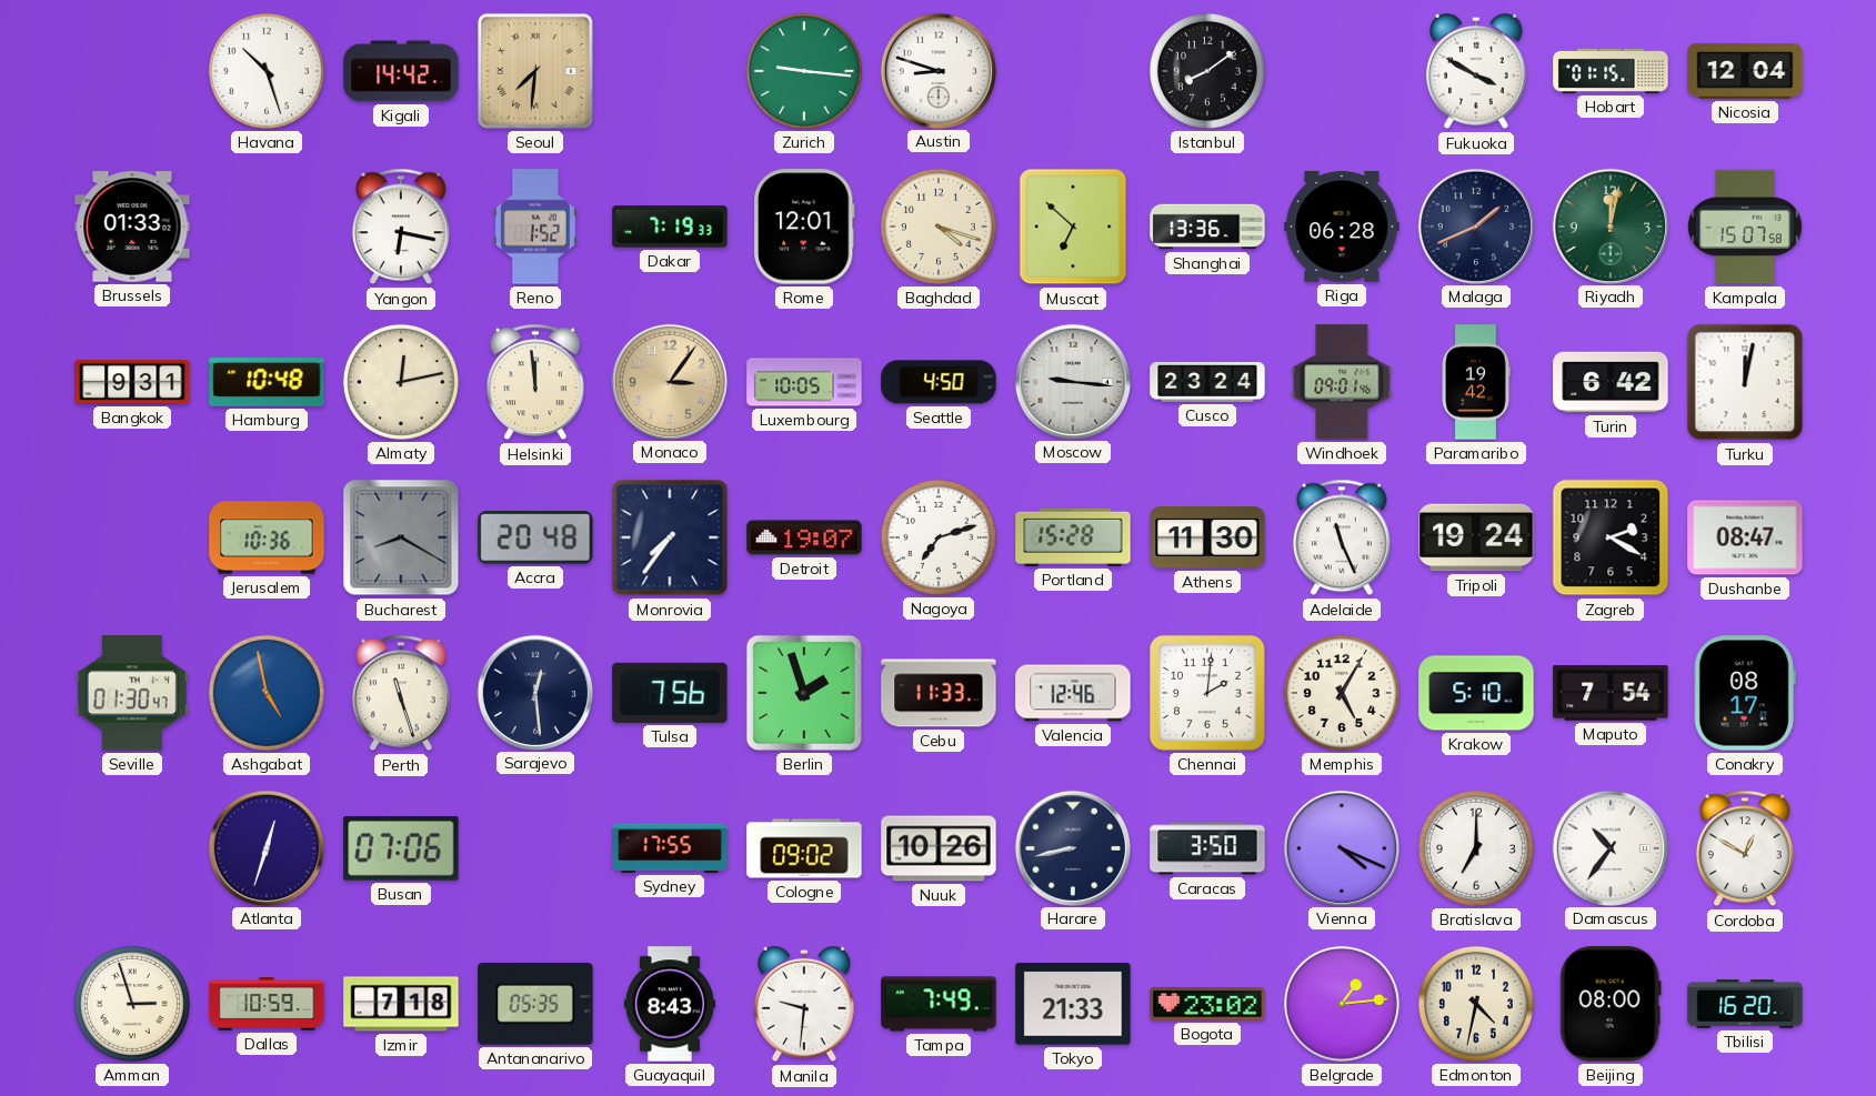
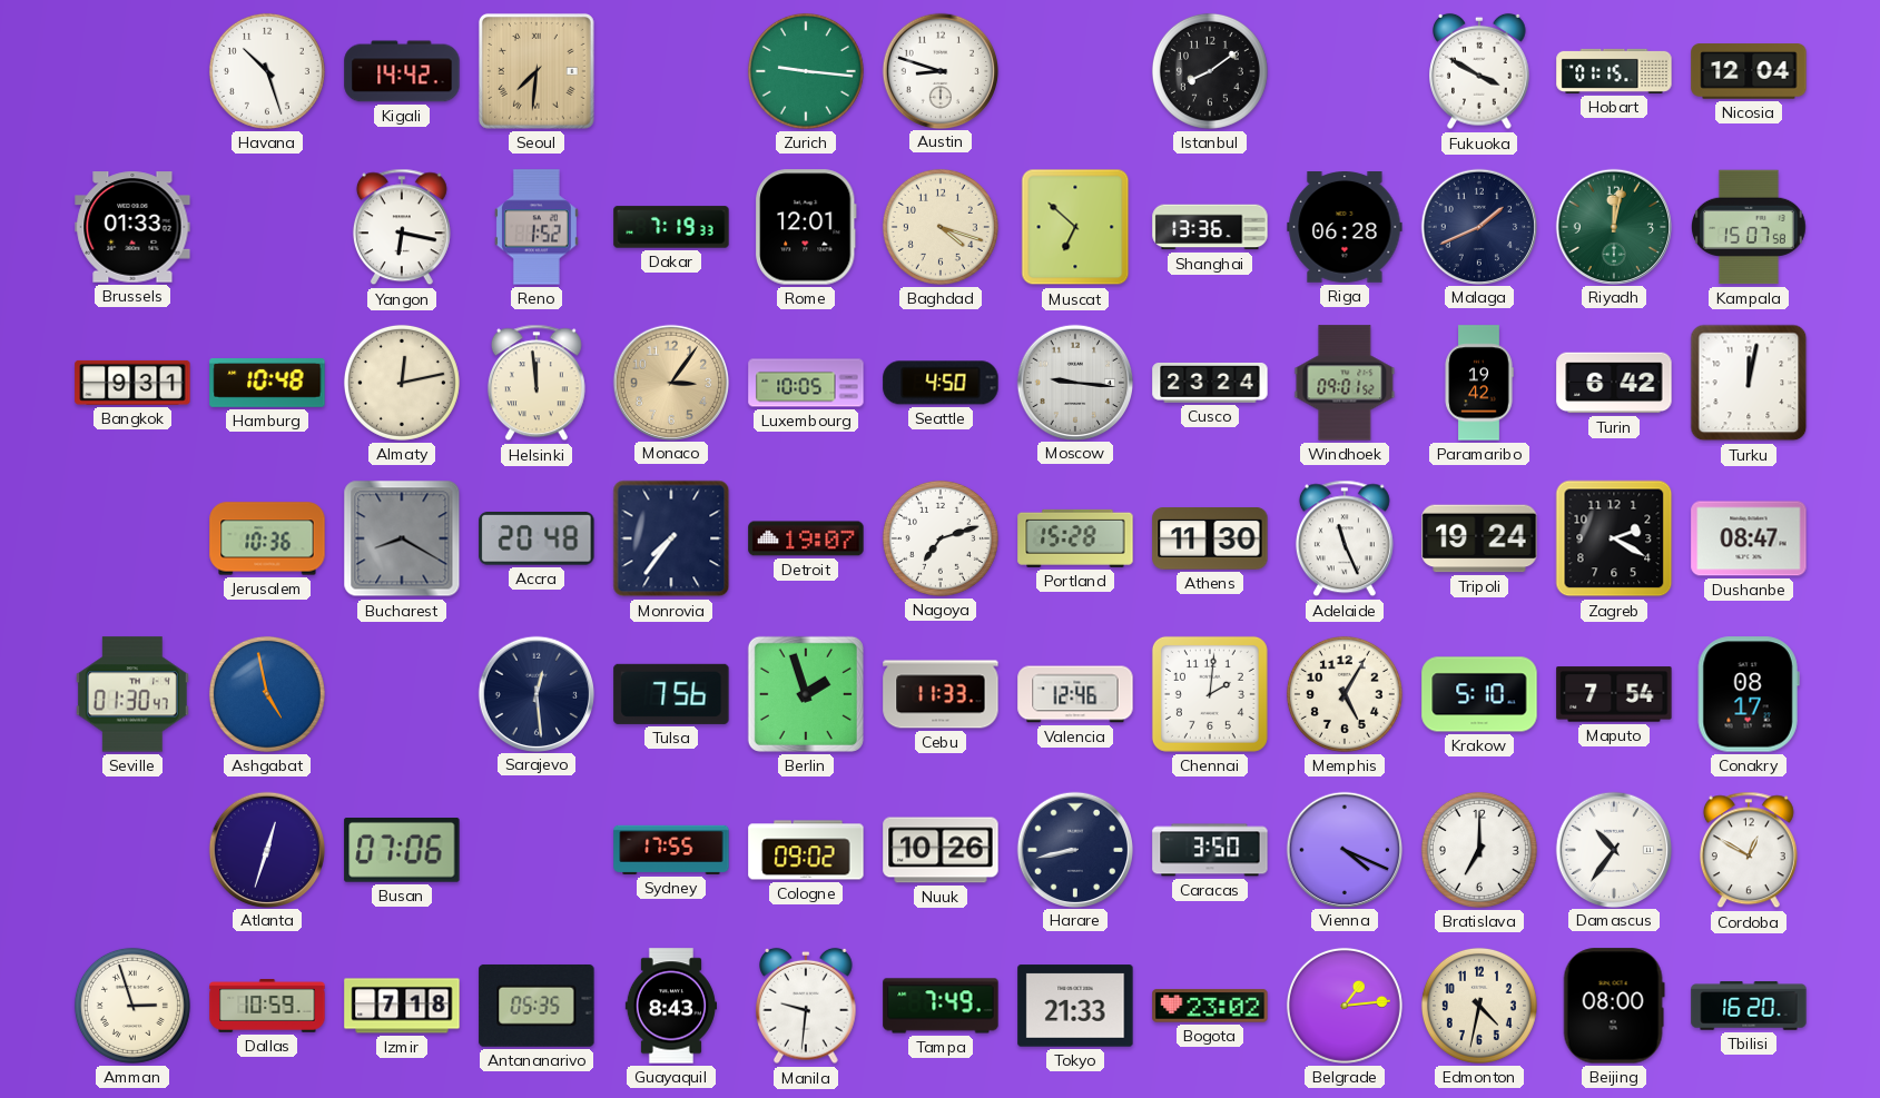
Windhoek: 09:01:46 -> 09:01:52
Perth: 11:27 -> none
